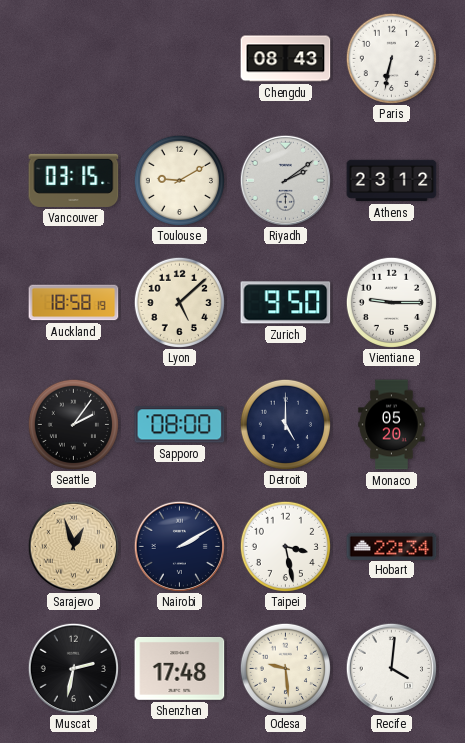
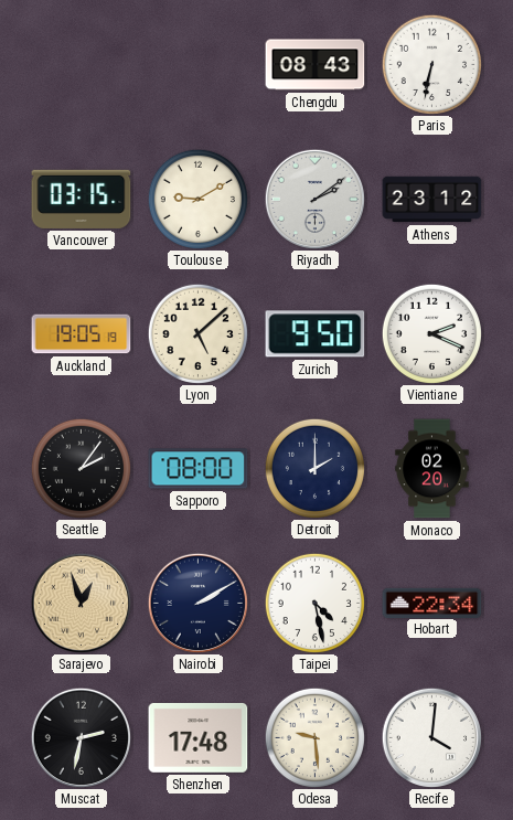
Auckland: 18:58 -> 19:05
Vientiane: 9:15 -> 2:19
Detroit: 5:00 -> 2:00
Monaco: 05:20 -> 02:20
Taipei: 3:28 -> 4:28
